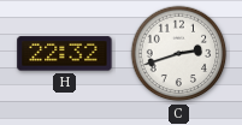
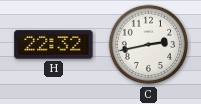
C: 2:42 -> 2:43
